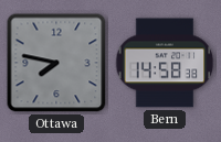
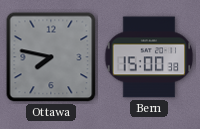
Bern: 14:58 -> 15:00
